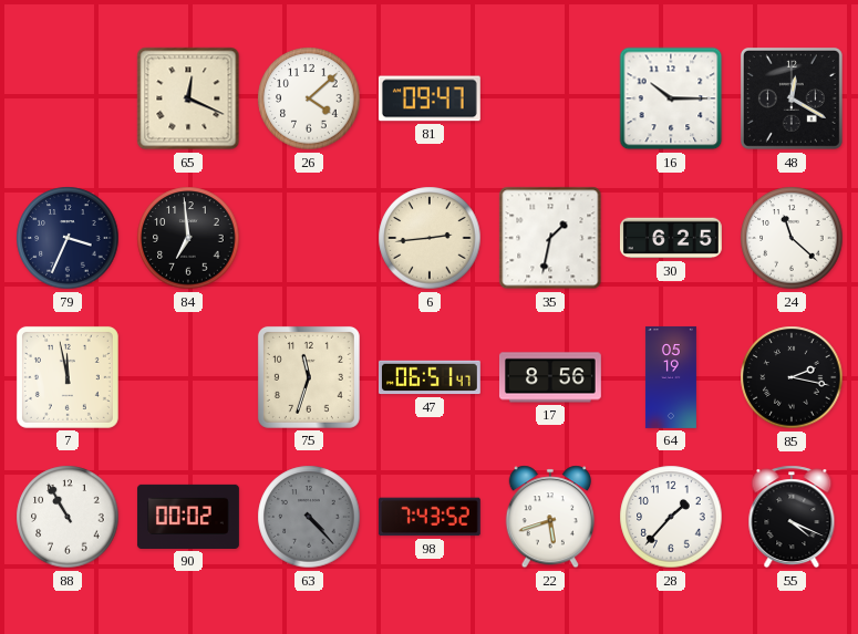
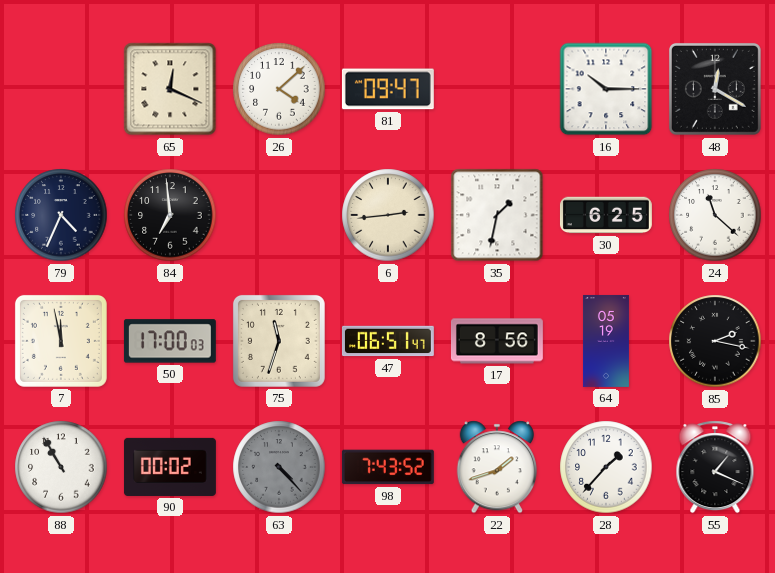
79: 3:34 -> 4:34
50: none -> 17:00
22: 5:42 -> 1:42
55: 4:19 -> 1:19
